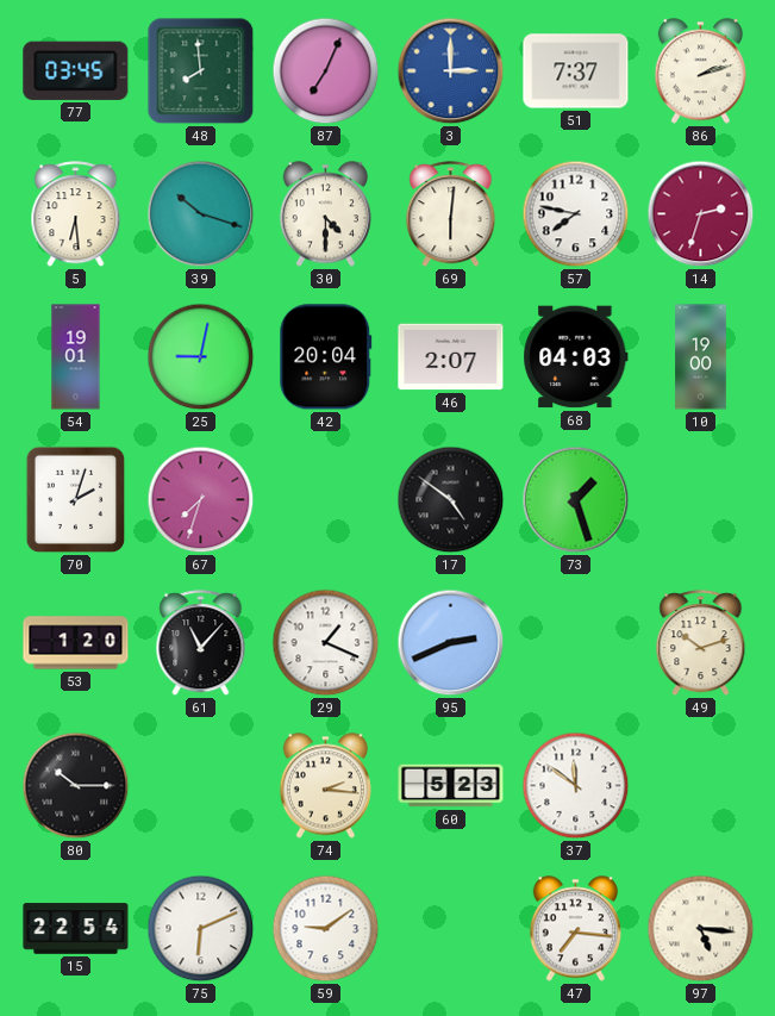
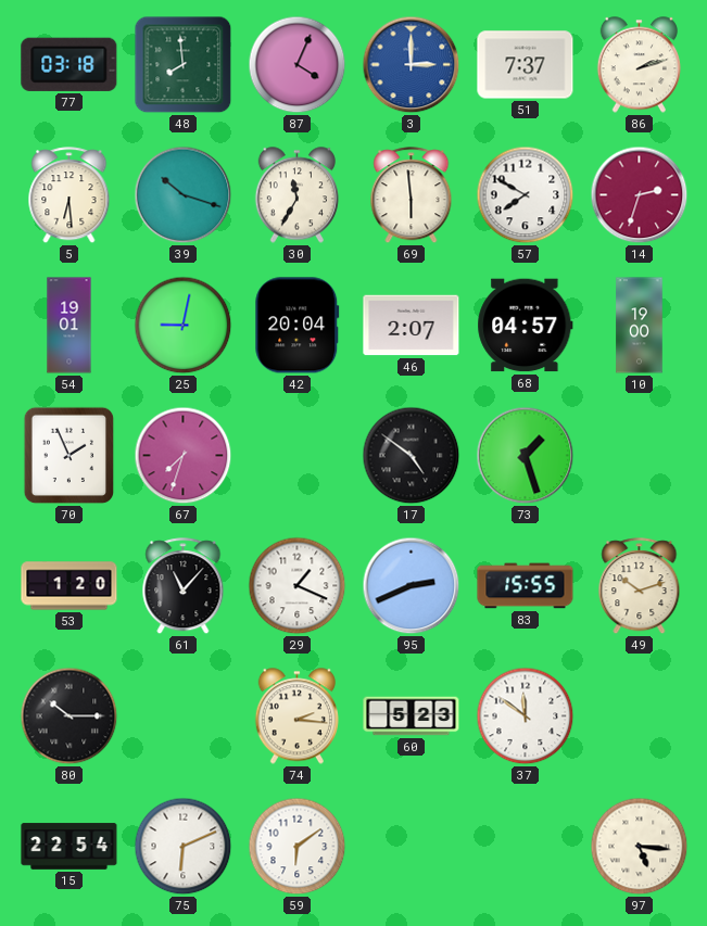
77: 03:45 -> 03:18
87: 7:04 -> 4:04
30: 4:30 -> 11:35
69: 6:01 -> 5:59
57: 7:47 -> 7:50
68: 04:03 -> 04:57
70: 2:03 -> 1:56
83: none -> 15:55
59: 9:09 -> 6:09
47: 7:16 -> none
